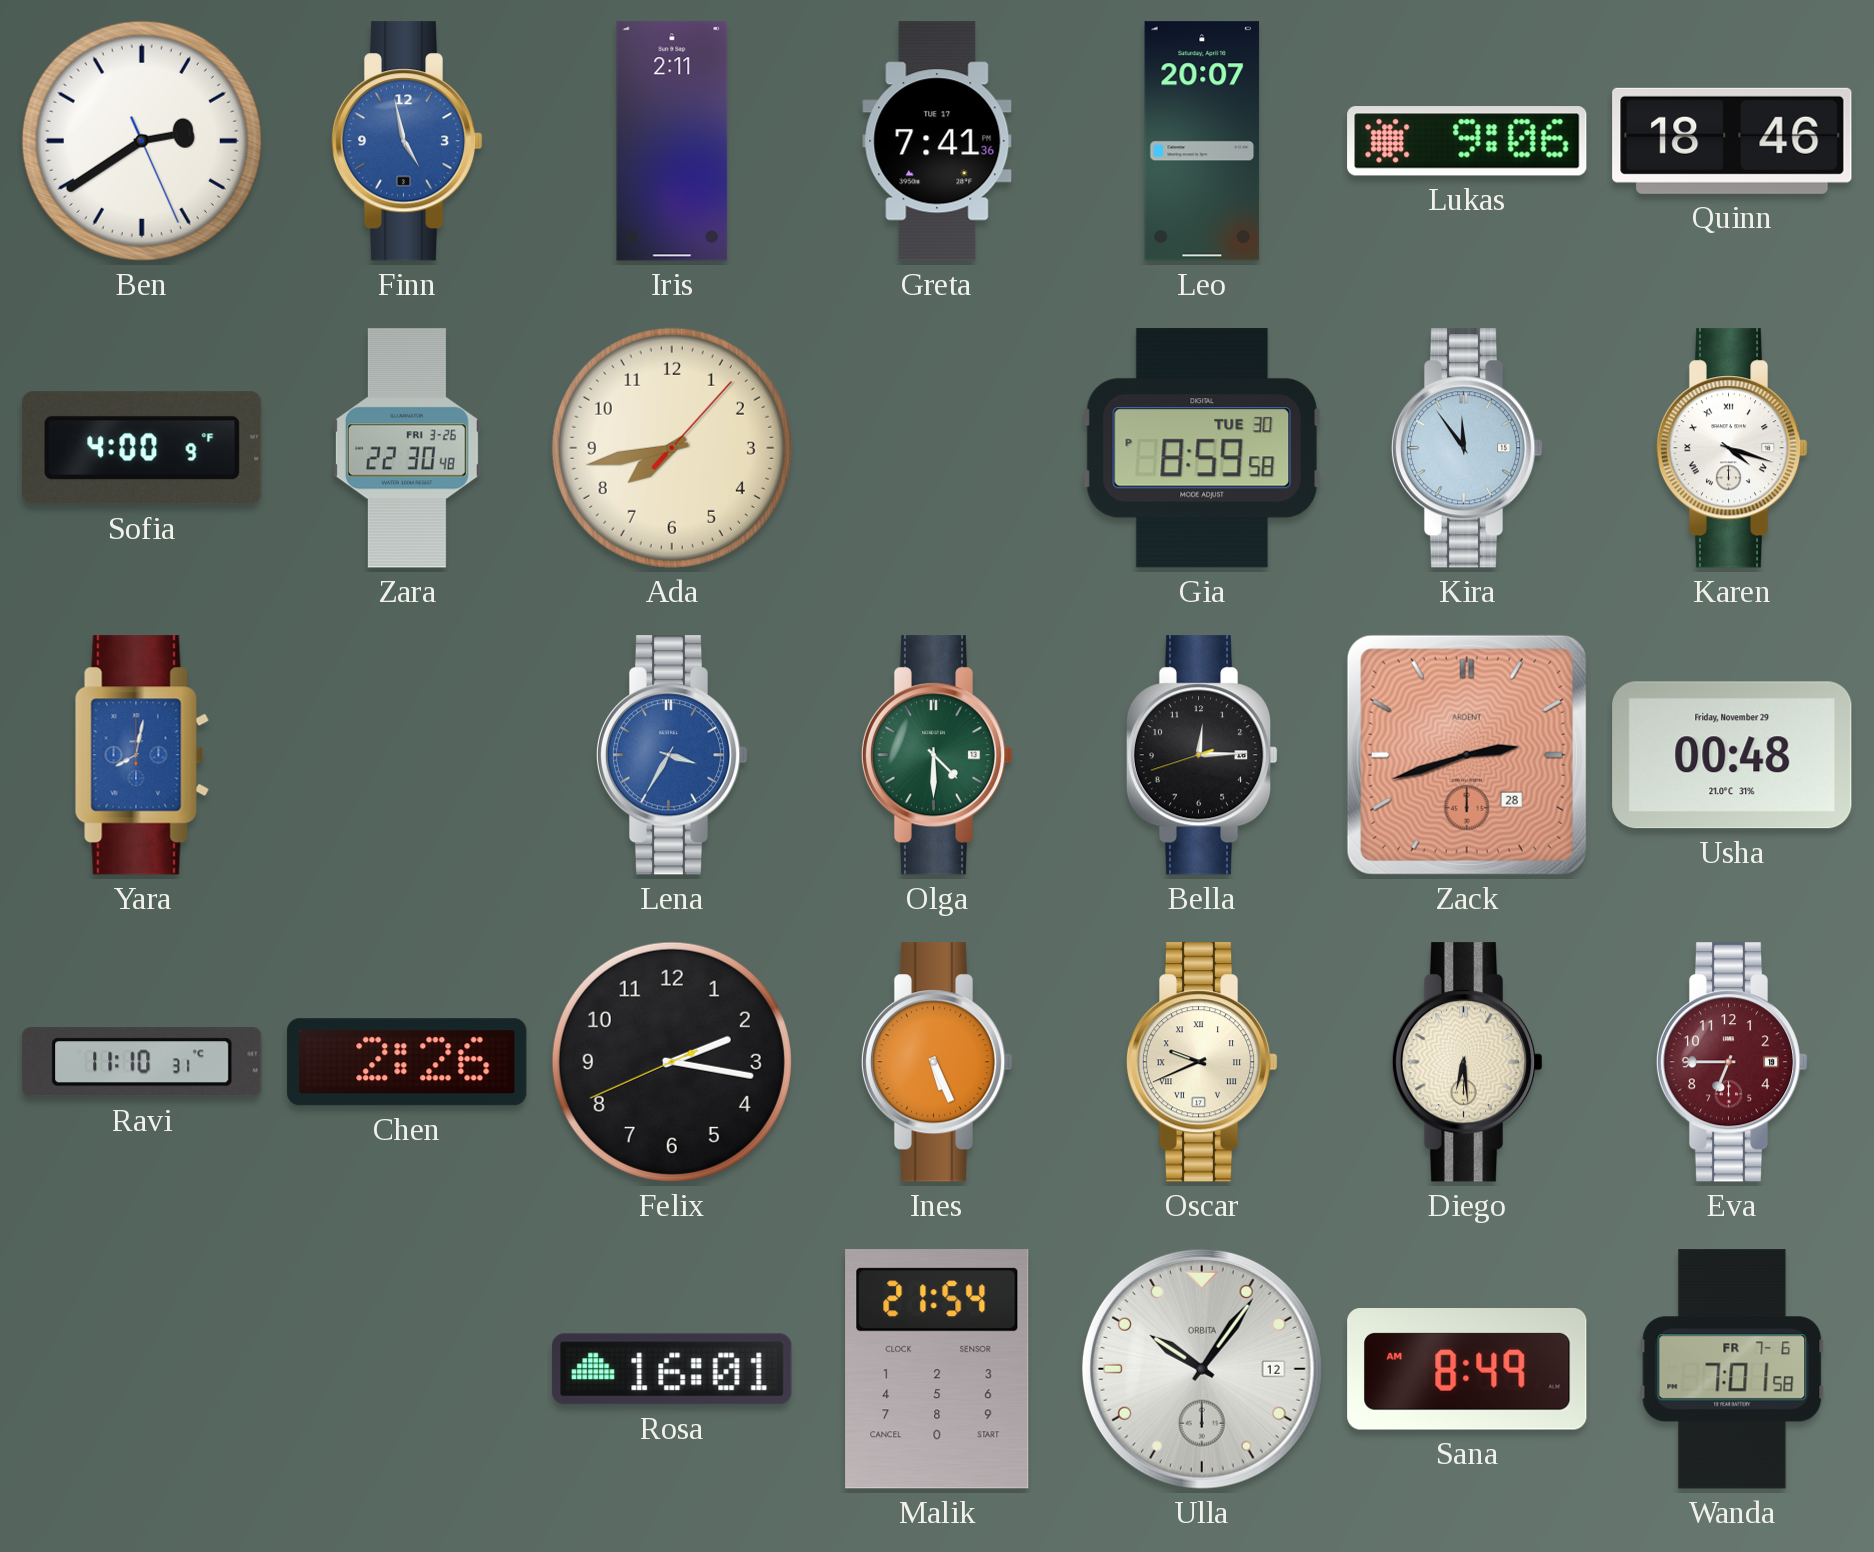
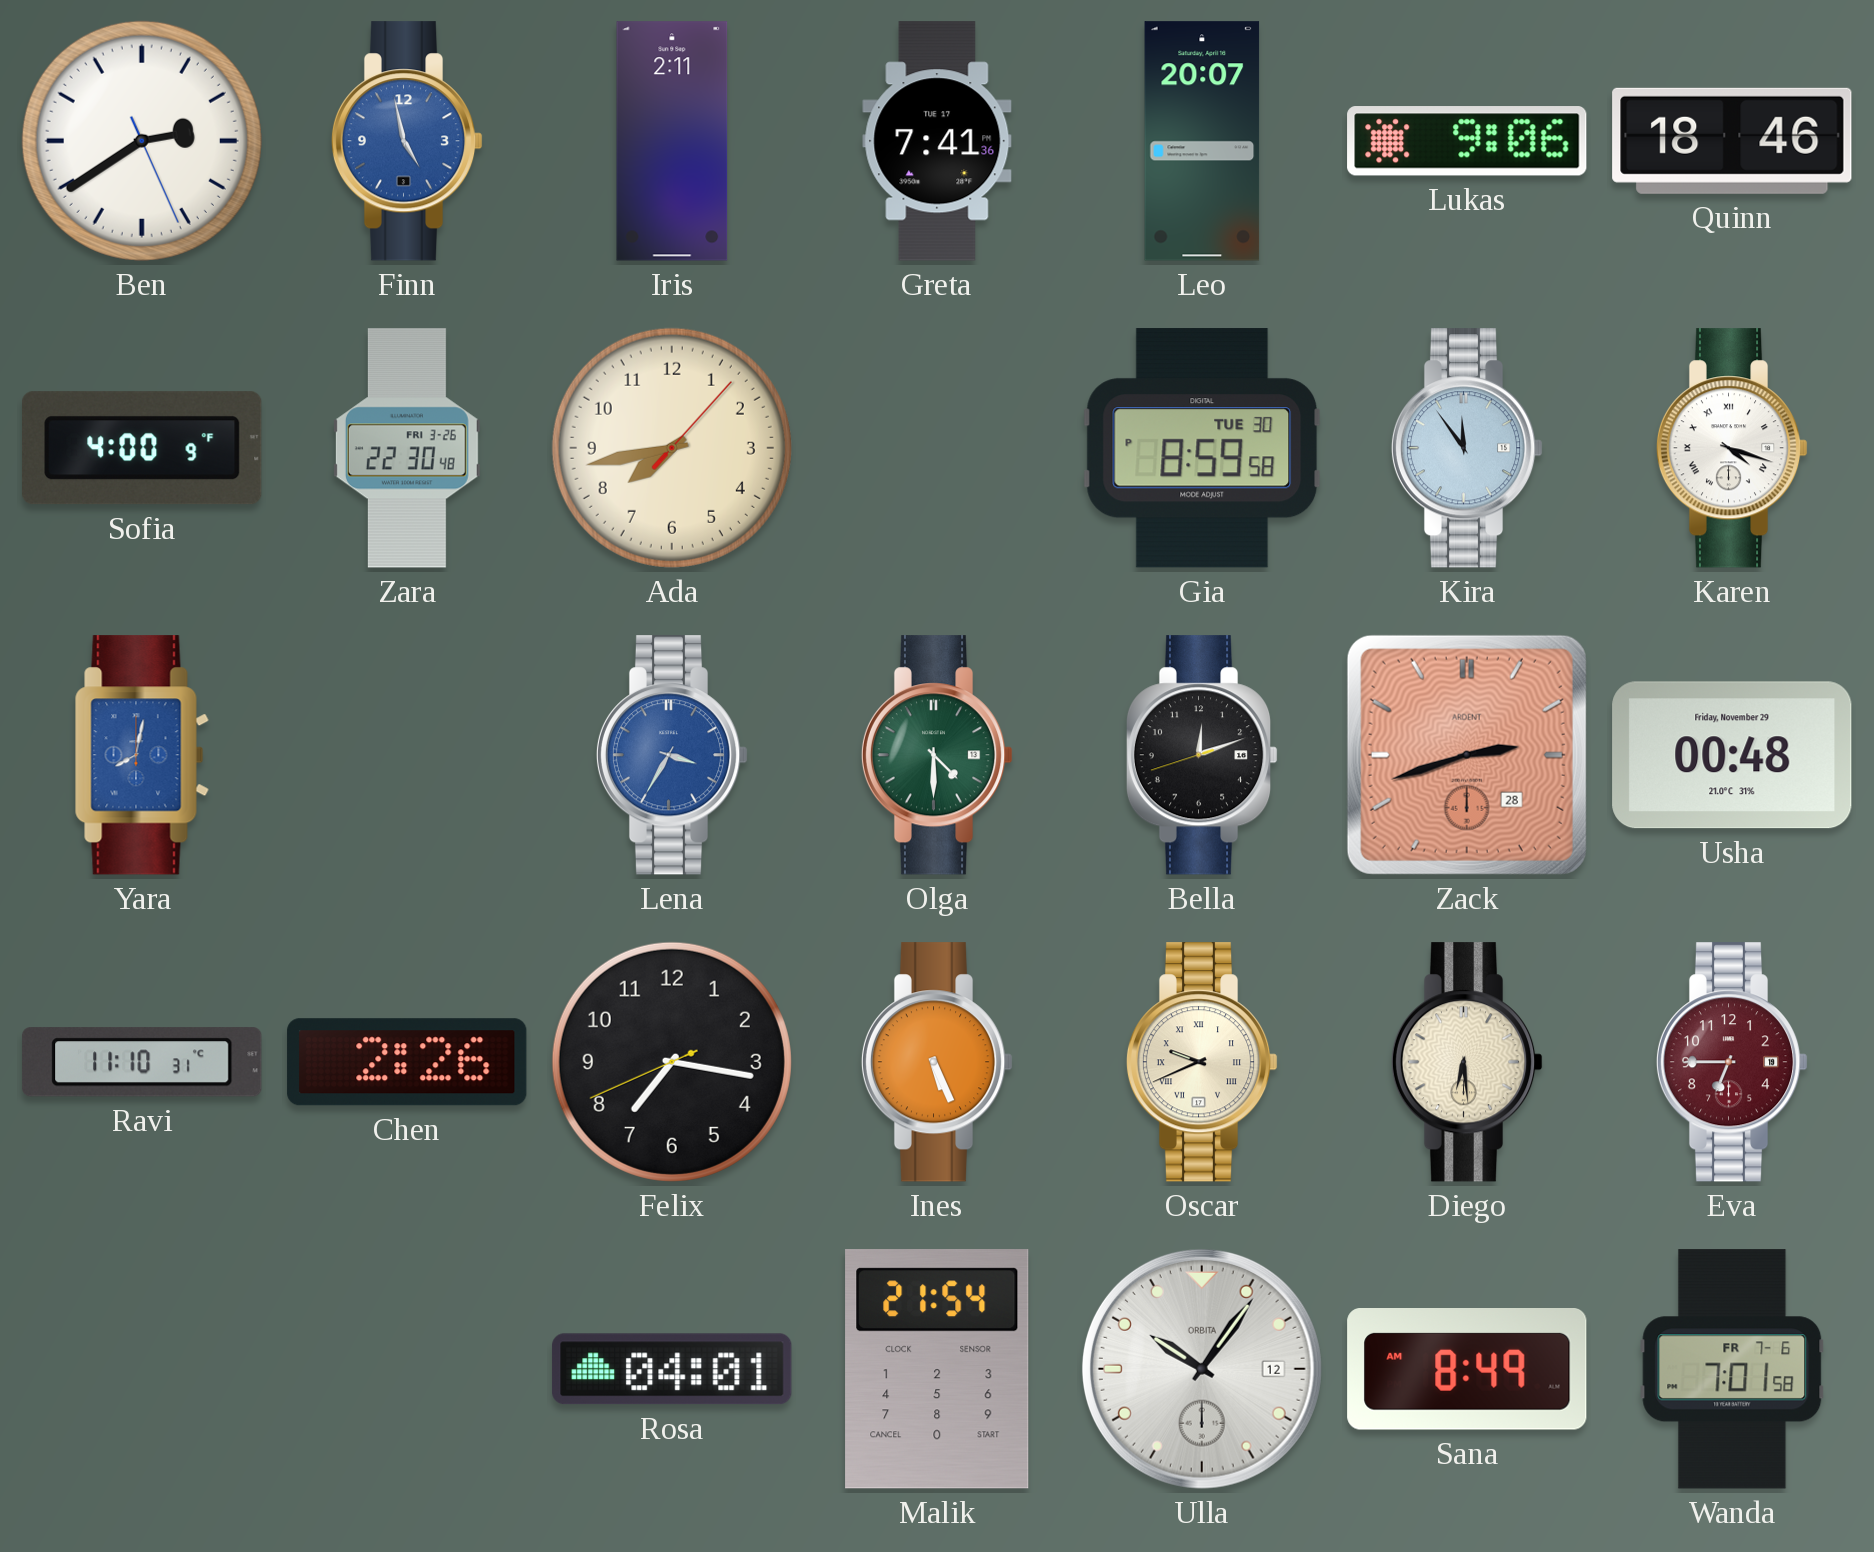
Bella: 12:14 -> 12:11
Felix: 2:16 -> 7:16
Rosa: 16:01 -> 04:01
